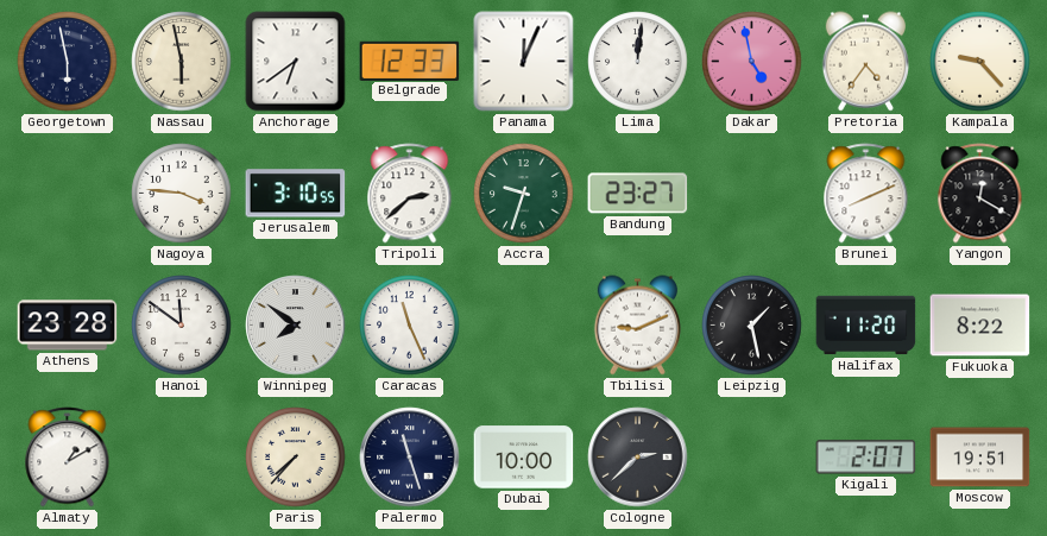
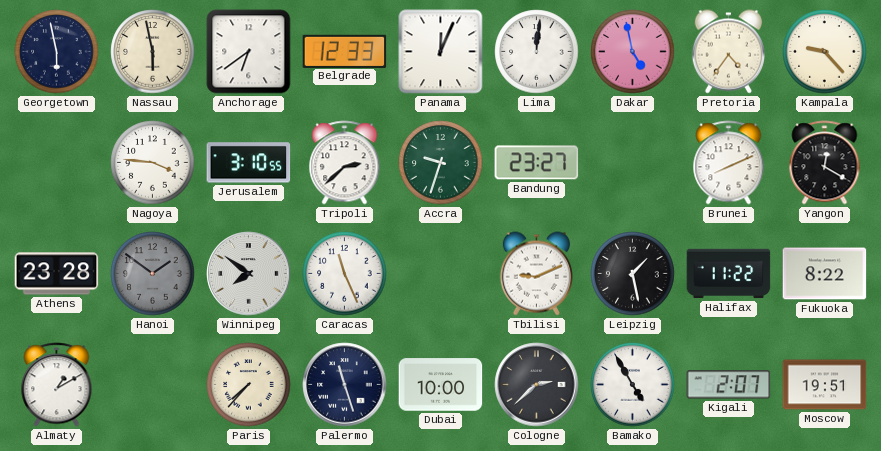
Hanoi: 11:51 -> 1:51
Hanoi dial: white -> grey
Halifax: 11:20 -> 11:22
Bamako: none -> 4:55
